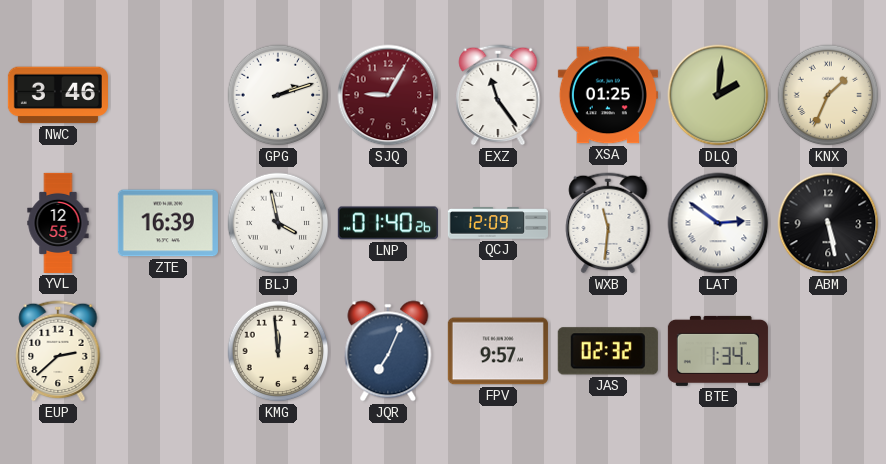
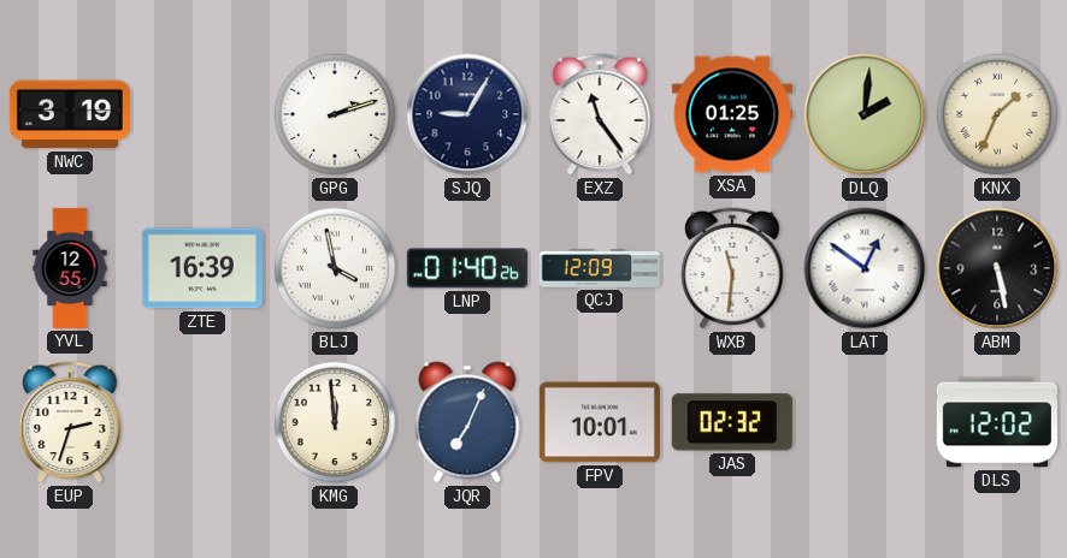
NWC: 3:46 -> 3:19
SJQ dial: burgundy -> navy
LAT: 2:51 -> 12:51
EUP: 2:38 -> 2:33
FPV: 9:57 -> 10:01
BTE: 1:34 -> none
DLS: none -> 12:02
